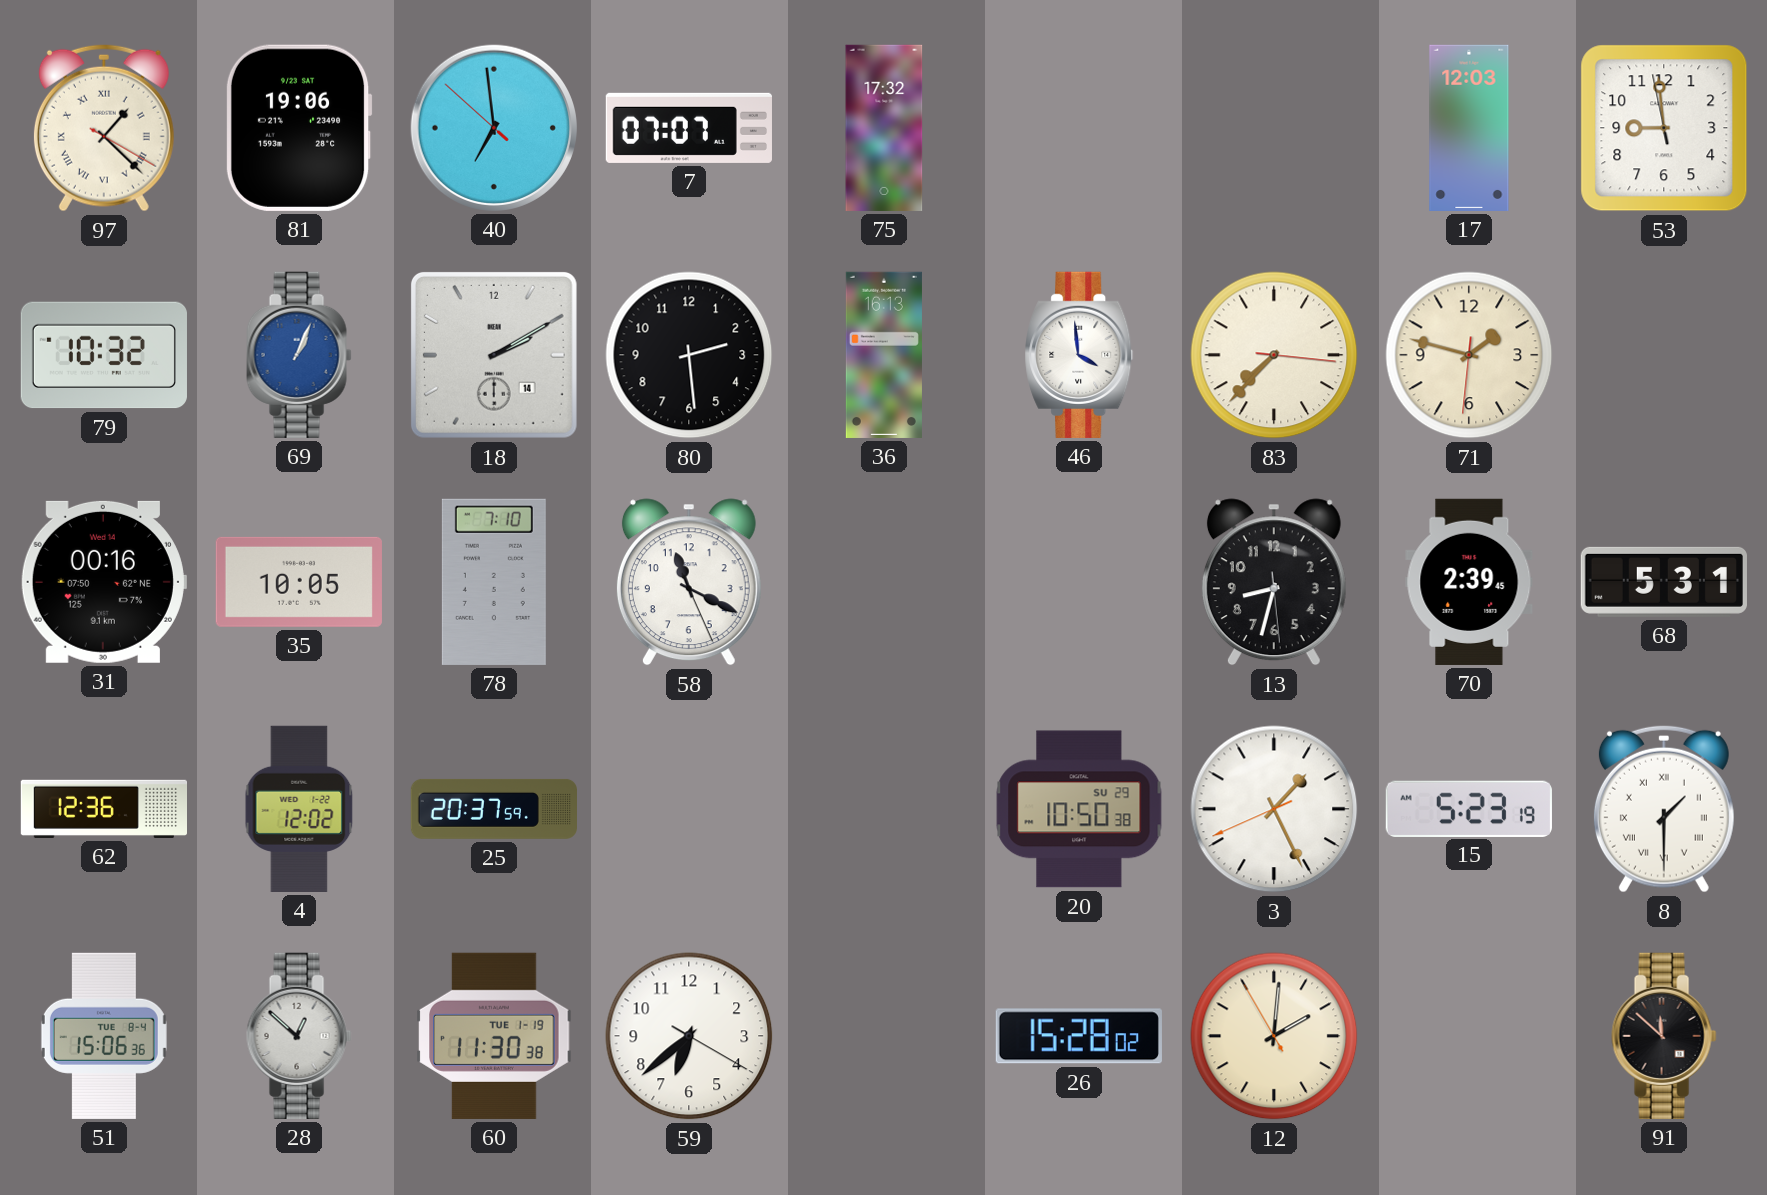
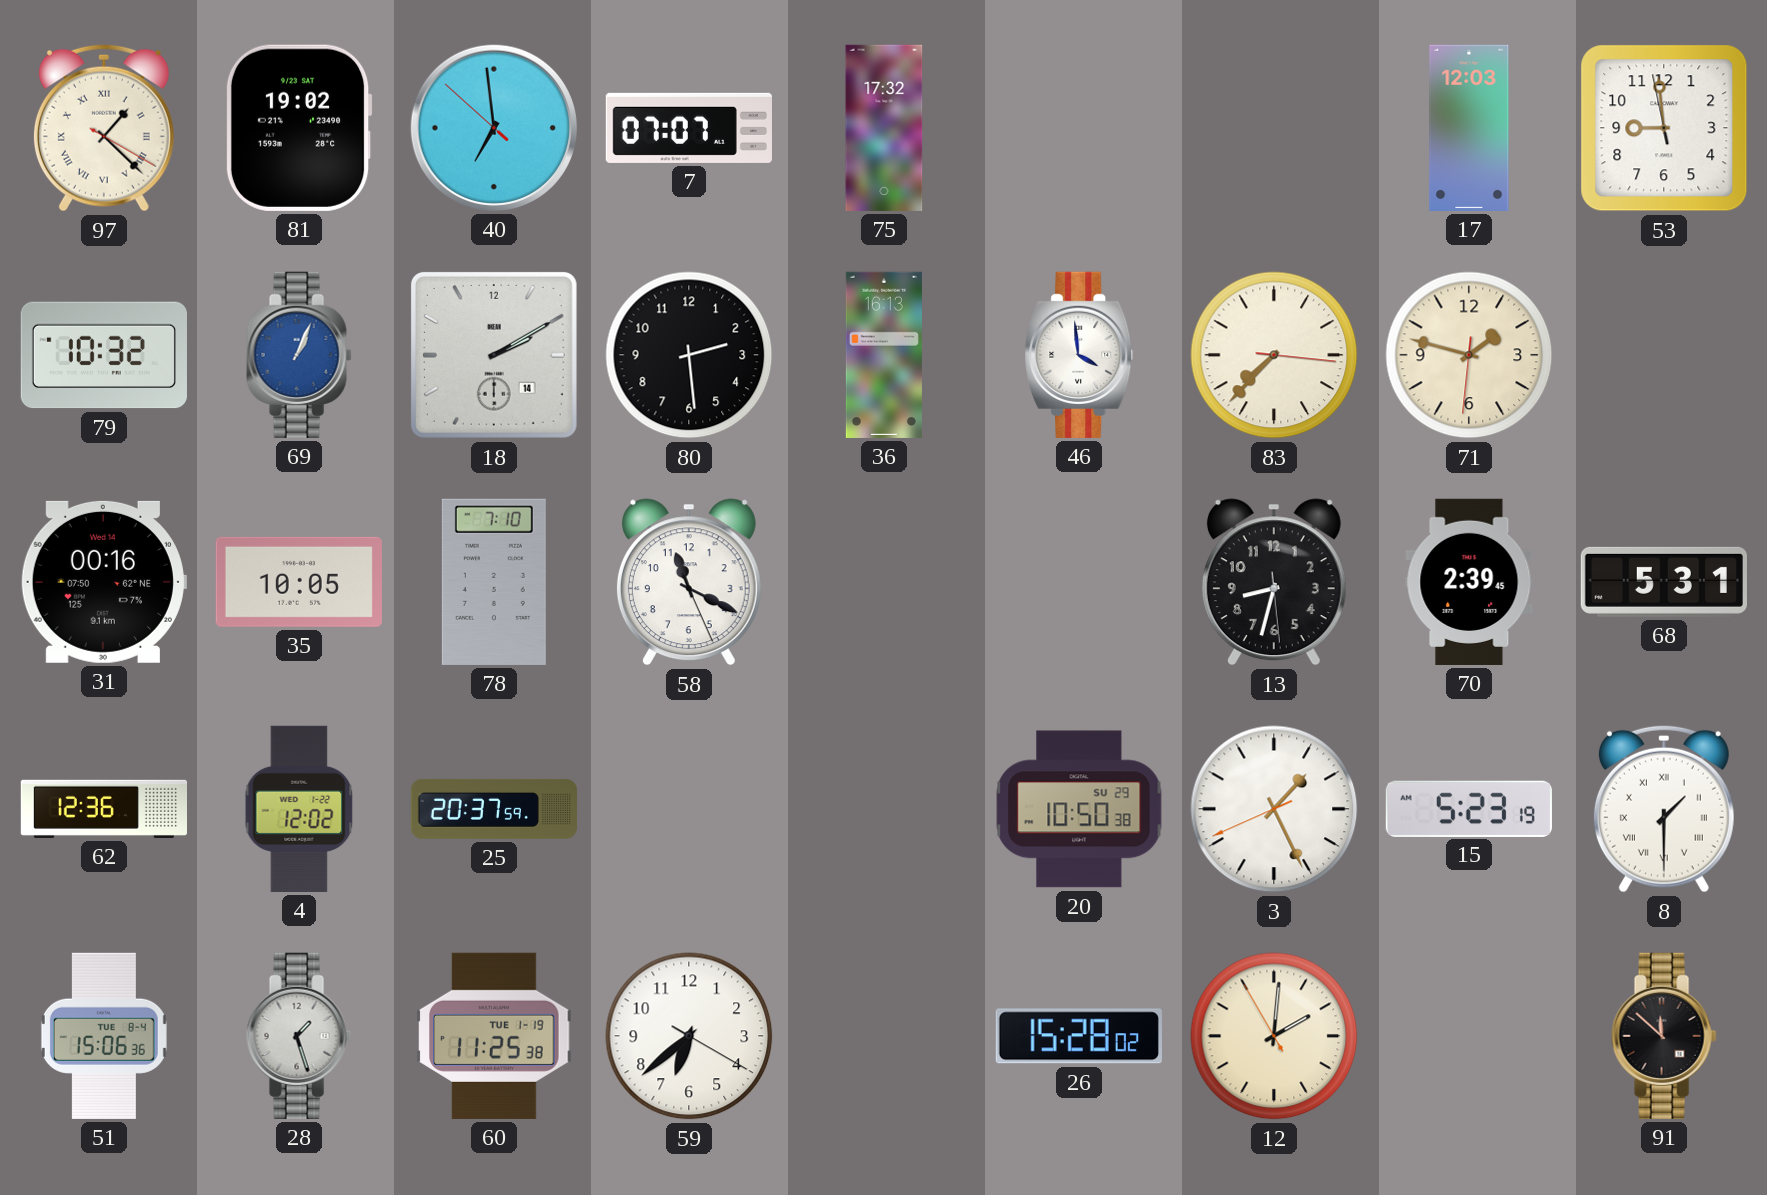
81: 19:06 -> 19:02
28: 12:52 -> 1:27
60: 11:30 -> 11:25
